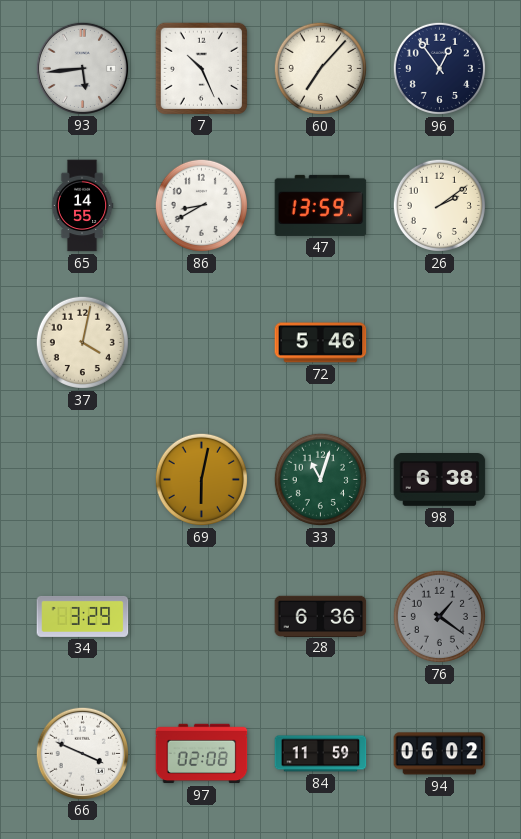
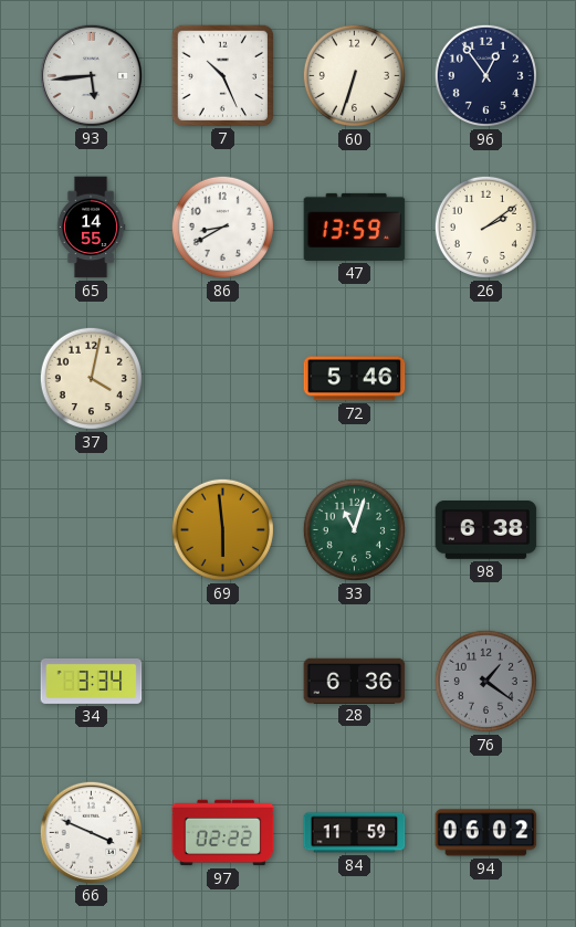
60: 7:07 -> 6:33
69: 6:02 -> 5:59
34: 3:29 -> 3:34
97: 02:08 -> 02:22
